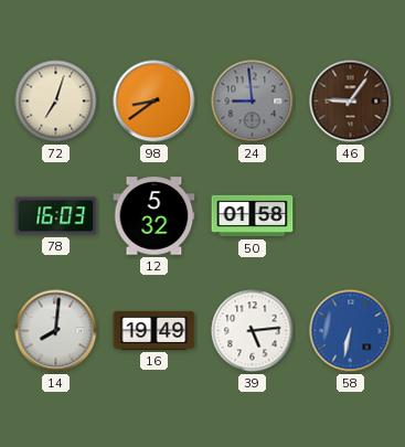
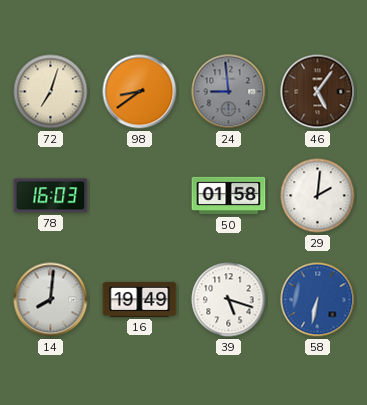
46: 9:06 -> 5:06
12: 5:32 -> none
29: none -> 2:01
39: 5:14 -> 5:18
